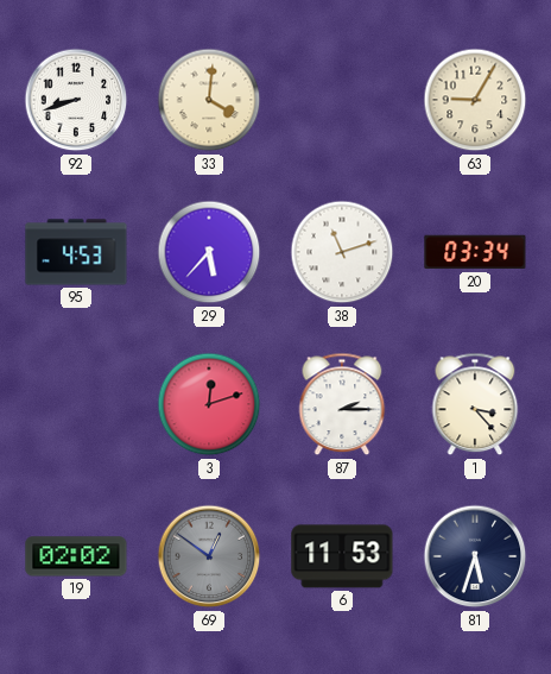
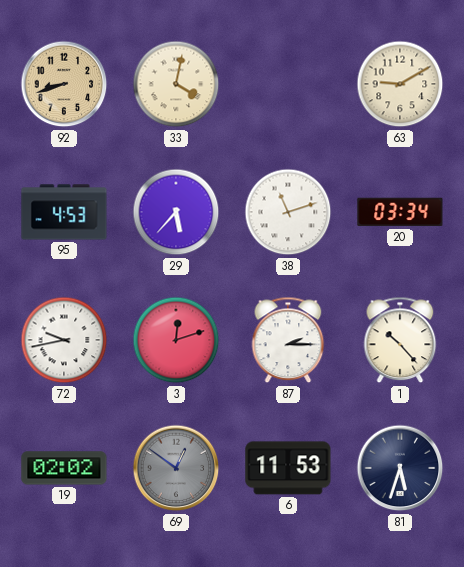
92 dial: white -> champagne
33: 4:01 -> 4:02
63: 9:05 -> 9:10
72: none -> 9:43
1: 3:23 -> 10:23
